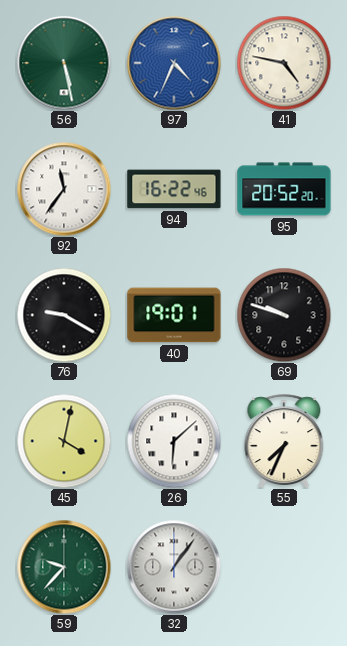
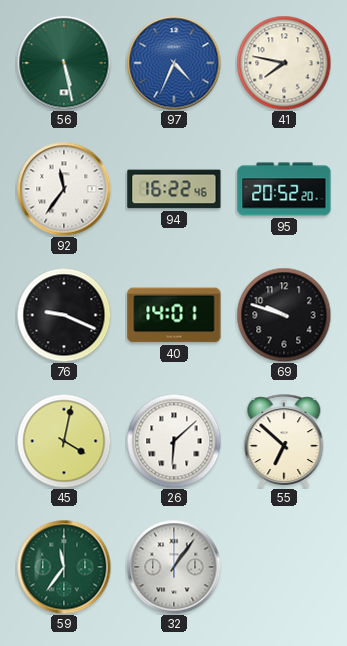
41: 4:47 -> 7:47
76: 9:20 -> 9:19
40: 19:01 -> 14:01
55: 7:34 -> 6:52
59: 9:37 -> 11:36
